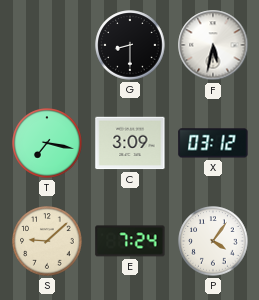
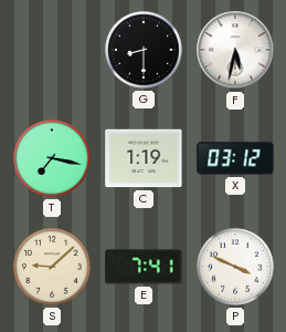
C: 3:09 -> 1:19
E: 7:24 -> 7:41
P: 4:06 -> 3:49
